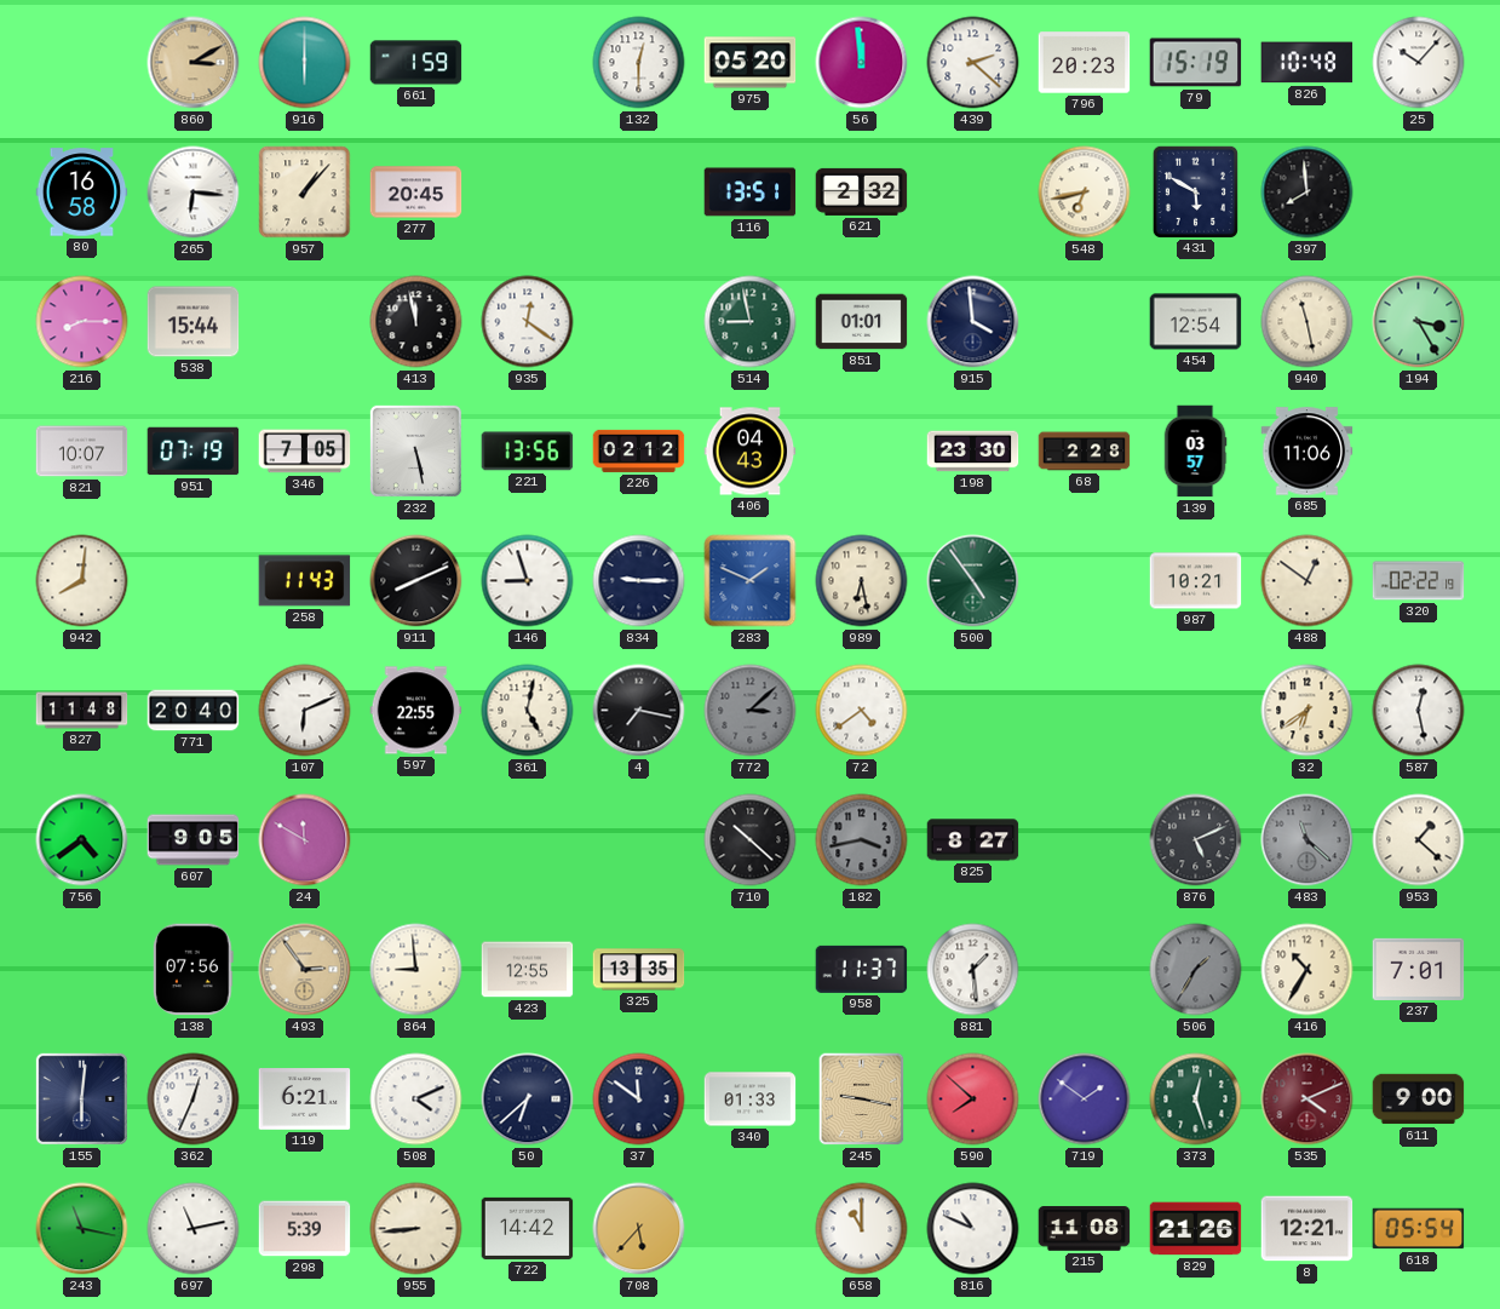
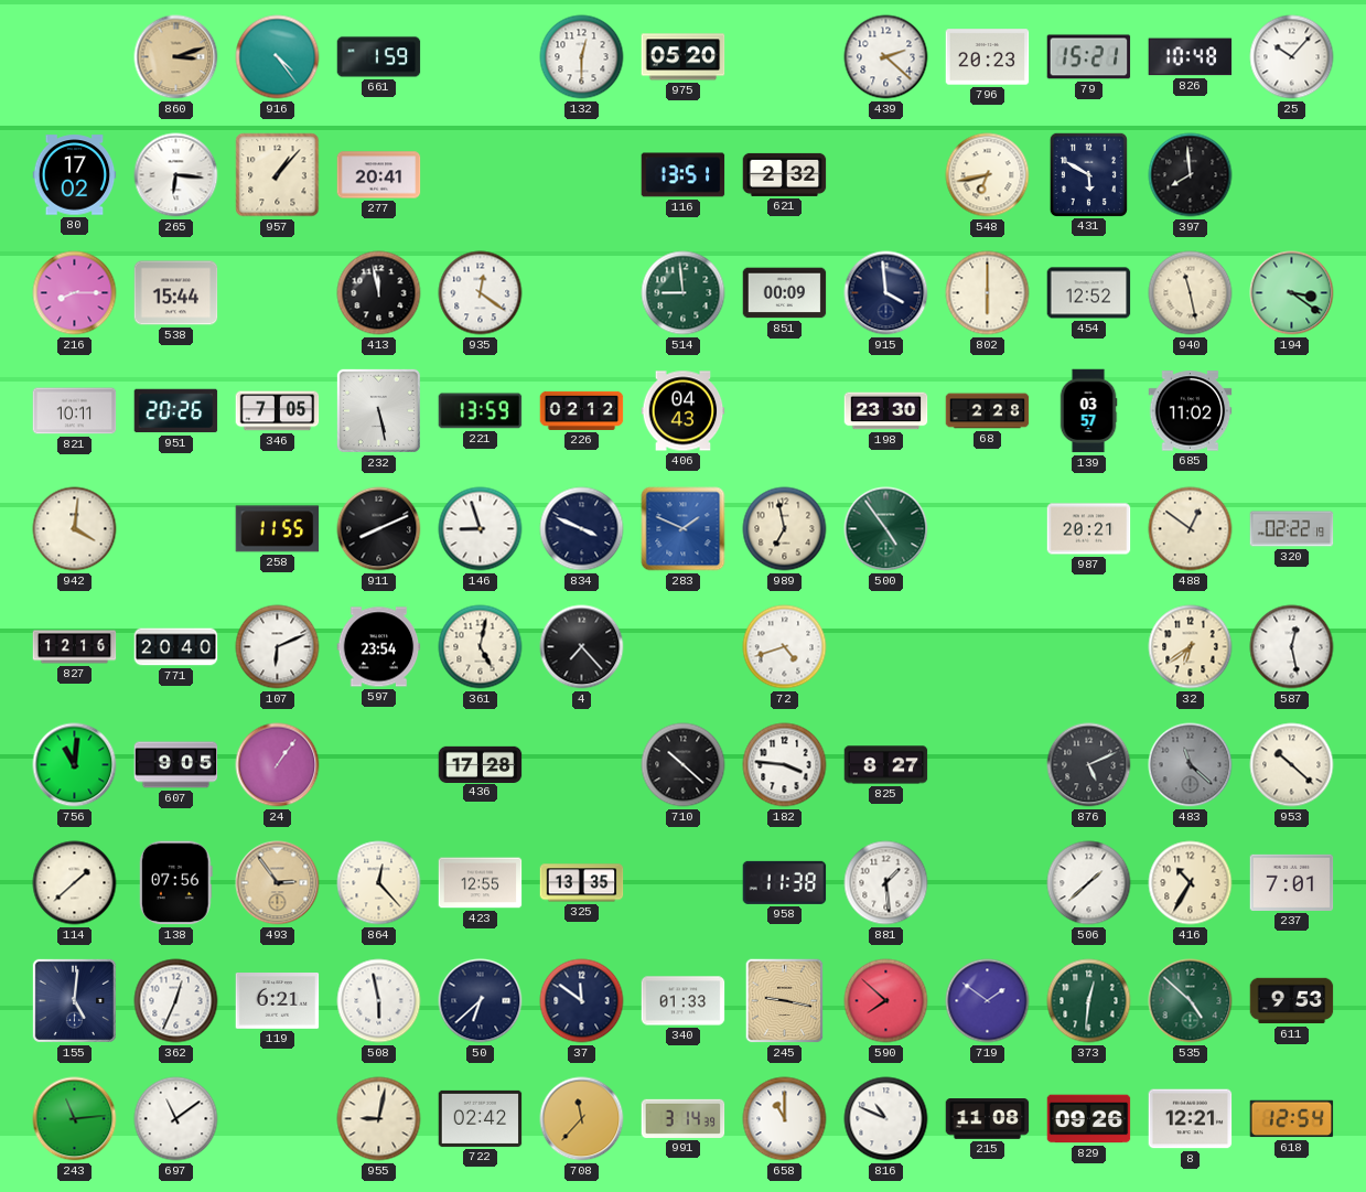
860: 3:10 -> 3:12
916: 6:00 -> 4:24
56: 11:59 -> none
79: 15:19 -> 15:21
80: 16:58 -> 17:02
277: 20:45 -> 20:41
514: 8:58 -> 8:59
851: 01:01 -> 00:09
802: none -> 6:00
454: 12:54 -> 12:52
194: 3:25 -> 3:21
821: 10:07 -> 10:11
951: 07:19 -> 20:26
221: 13:56 -> 13:59
685: 11:06 -> 11:02
942: 8:01 -> 4:01
258: 11:43 -> 11:55
834: 9:15 -> 3:49
989: 6:28 -> 6:58
987: 10:21 -> 20:21
827: 11:48 -> 12:16
597: 22:55 -> 23:54
4: 7:17 -> 7:23
772: 3:08 -> none
72: 4:39 -> 4:42
756: 4:39 -> 11:01
24: 11:50 -> 1:06
436: none -> 17:28
182: 3:43 -> 3:46
182 dial: grey -> white
953: 1:22 -> 10:22
114: none -> 1:38
864: 8:59 -> 12:23
958: 11:37 -> 11:38
506: 1:35 -> 1:38
506 dial: grey -> white
155: 6:01 -> 5:01
508: 4:11 -> 5:58
373: 12:27 -> 12:31
535: 4:11 -> 4:52
535 dial: burgundy -> green
611: 9:00 -> 9:53
243: 11:17 -> 11:14
697: 11:13 -> 11:09
298: 5:39 -> none
955: 8:44 -> 9:02
722: 14:42 -> 02:42
708: 5:37 -> 11:37
991: none -> 3:14
829: 21:26 -> 09:26
618: 05:54 -> 12:54
